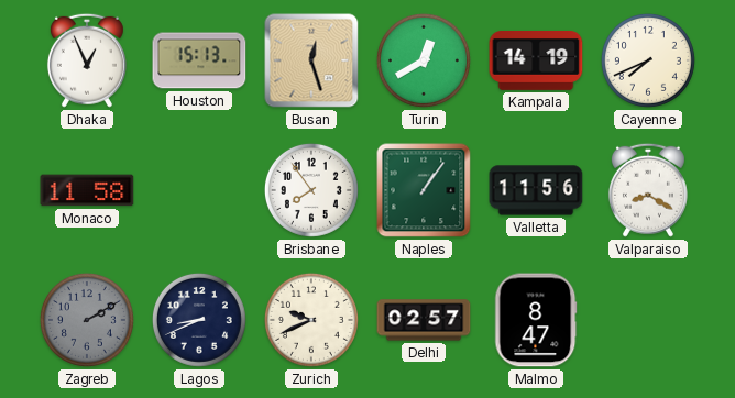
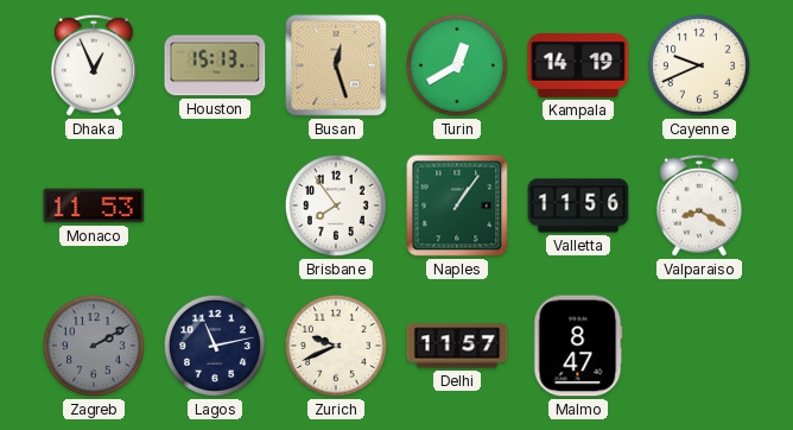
Cayenne: 7:41 -> 9:41
Monaco: 11:58 -> 11:53
Lagos: 8:41 -> 11:13
Delhi: 02:57 -> 11:57
